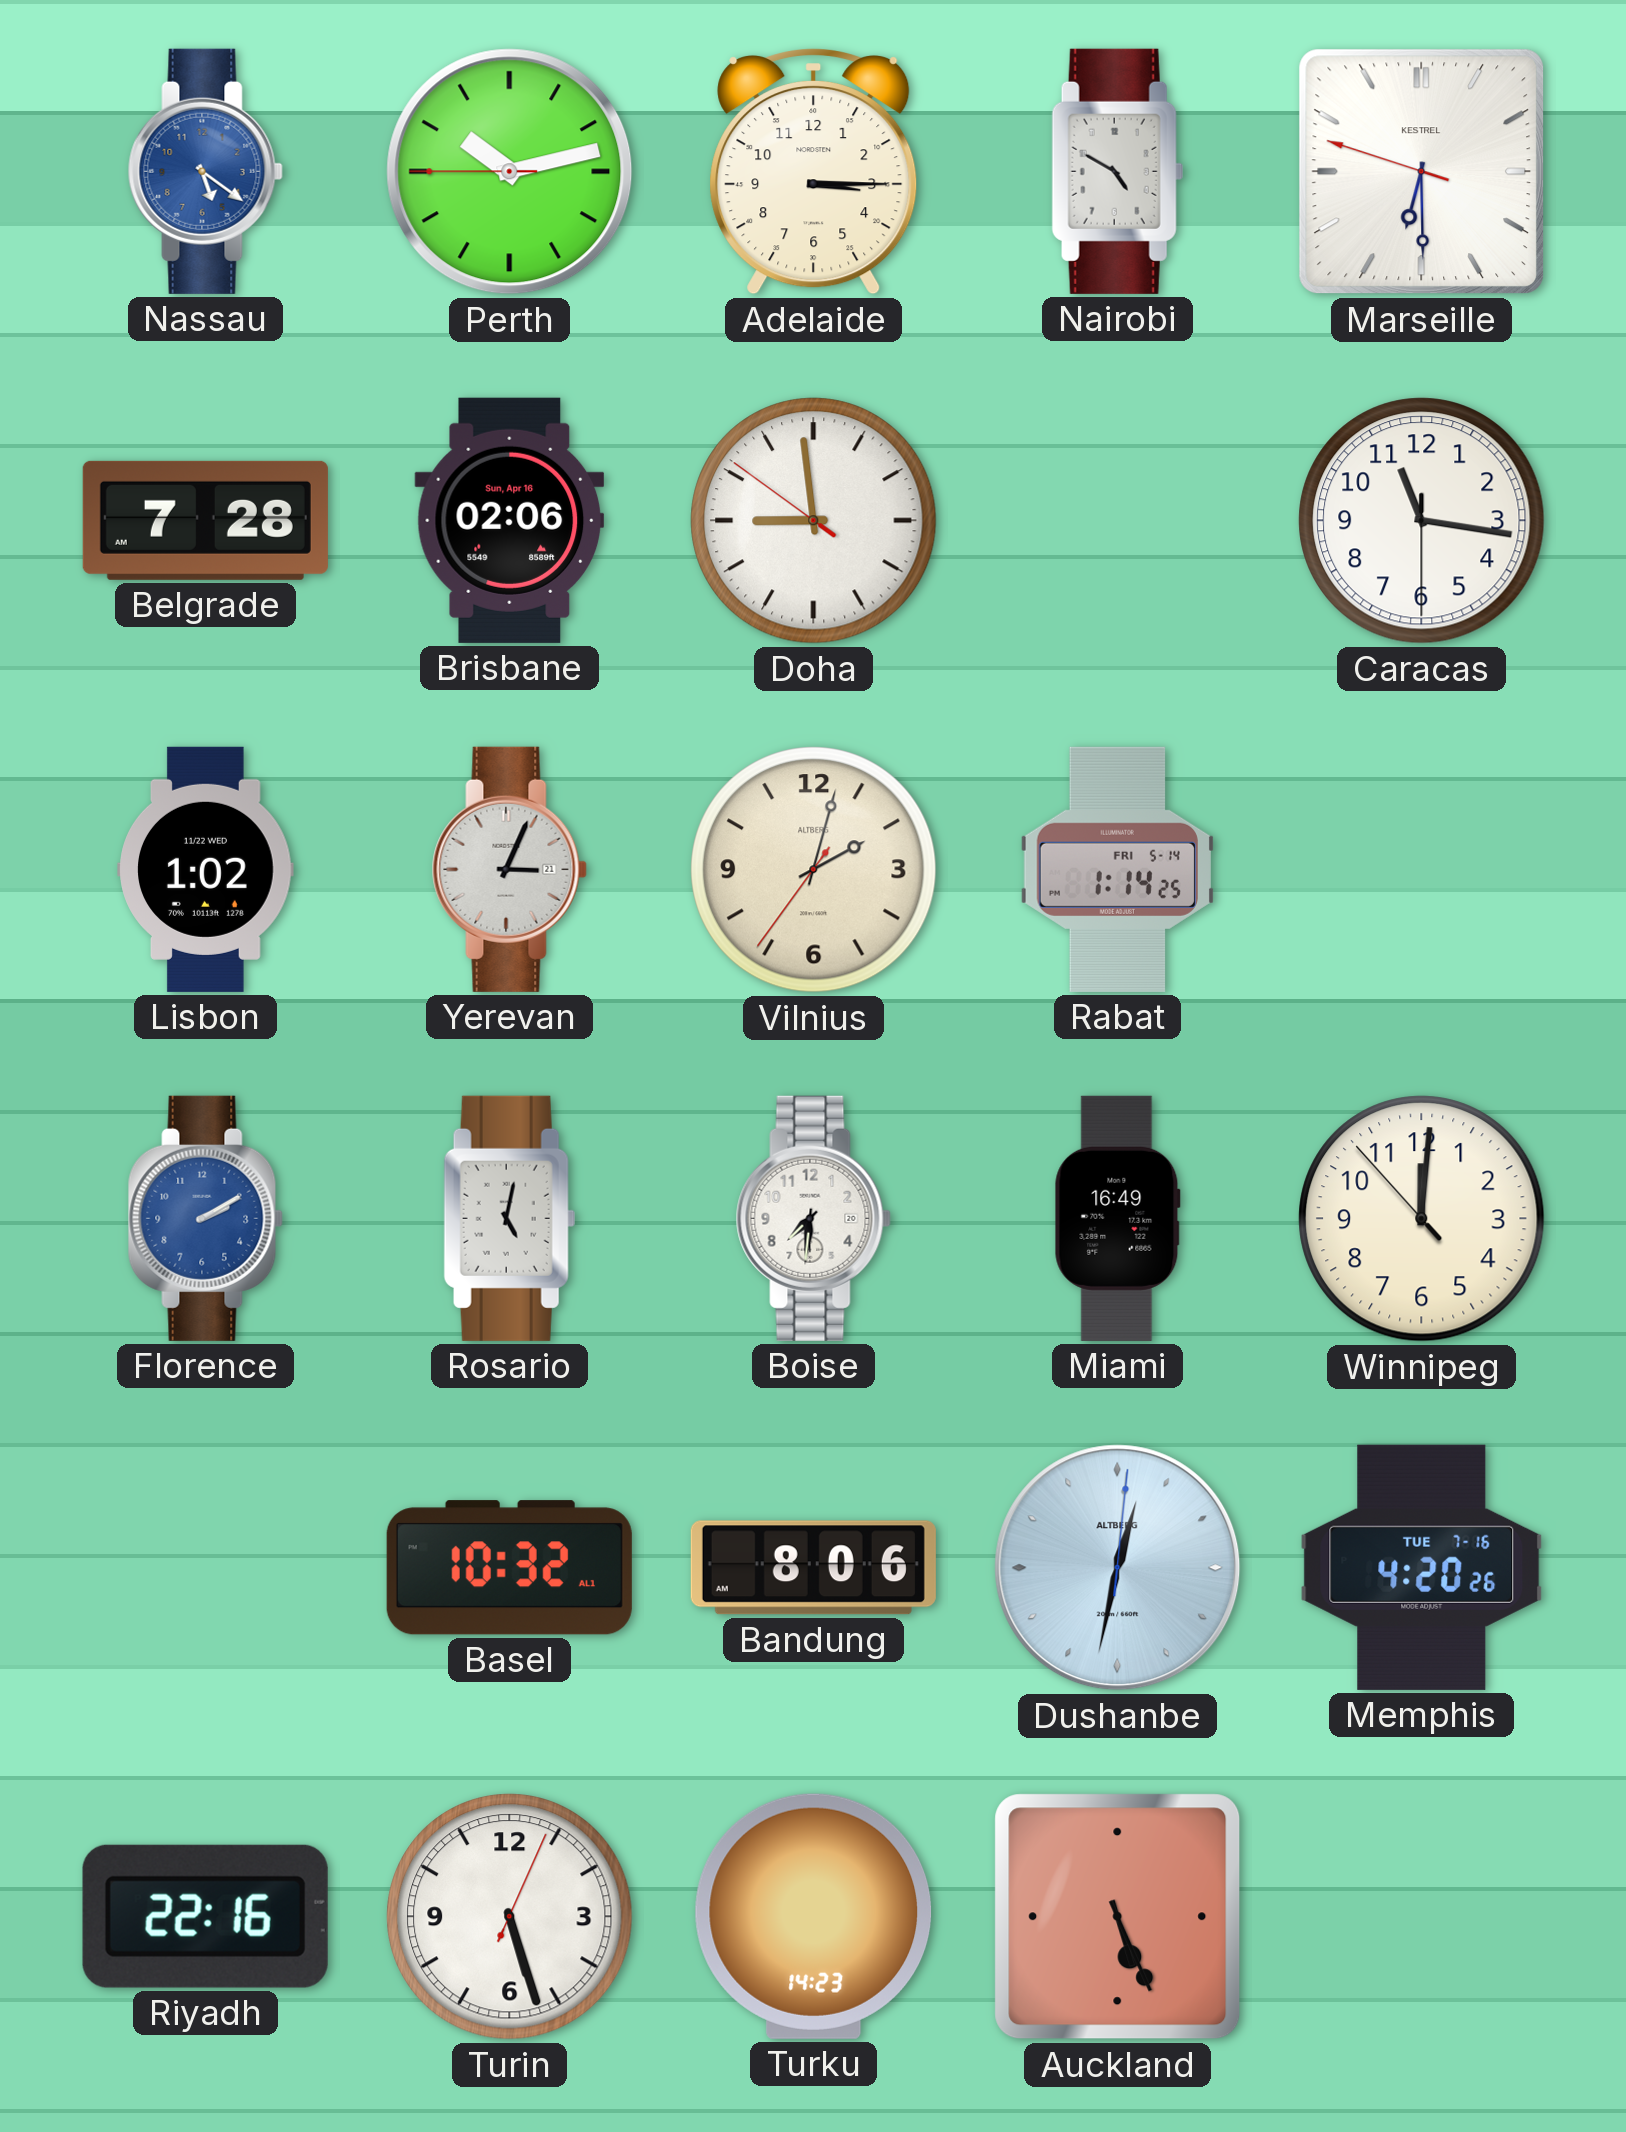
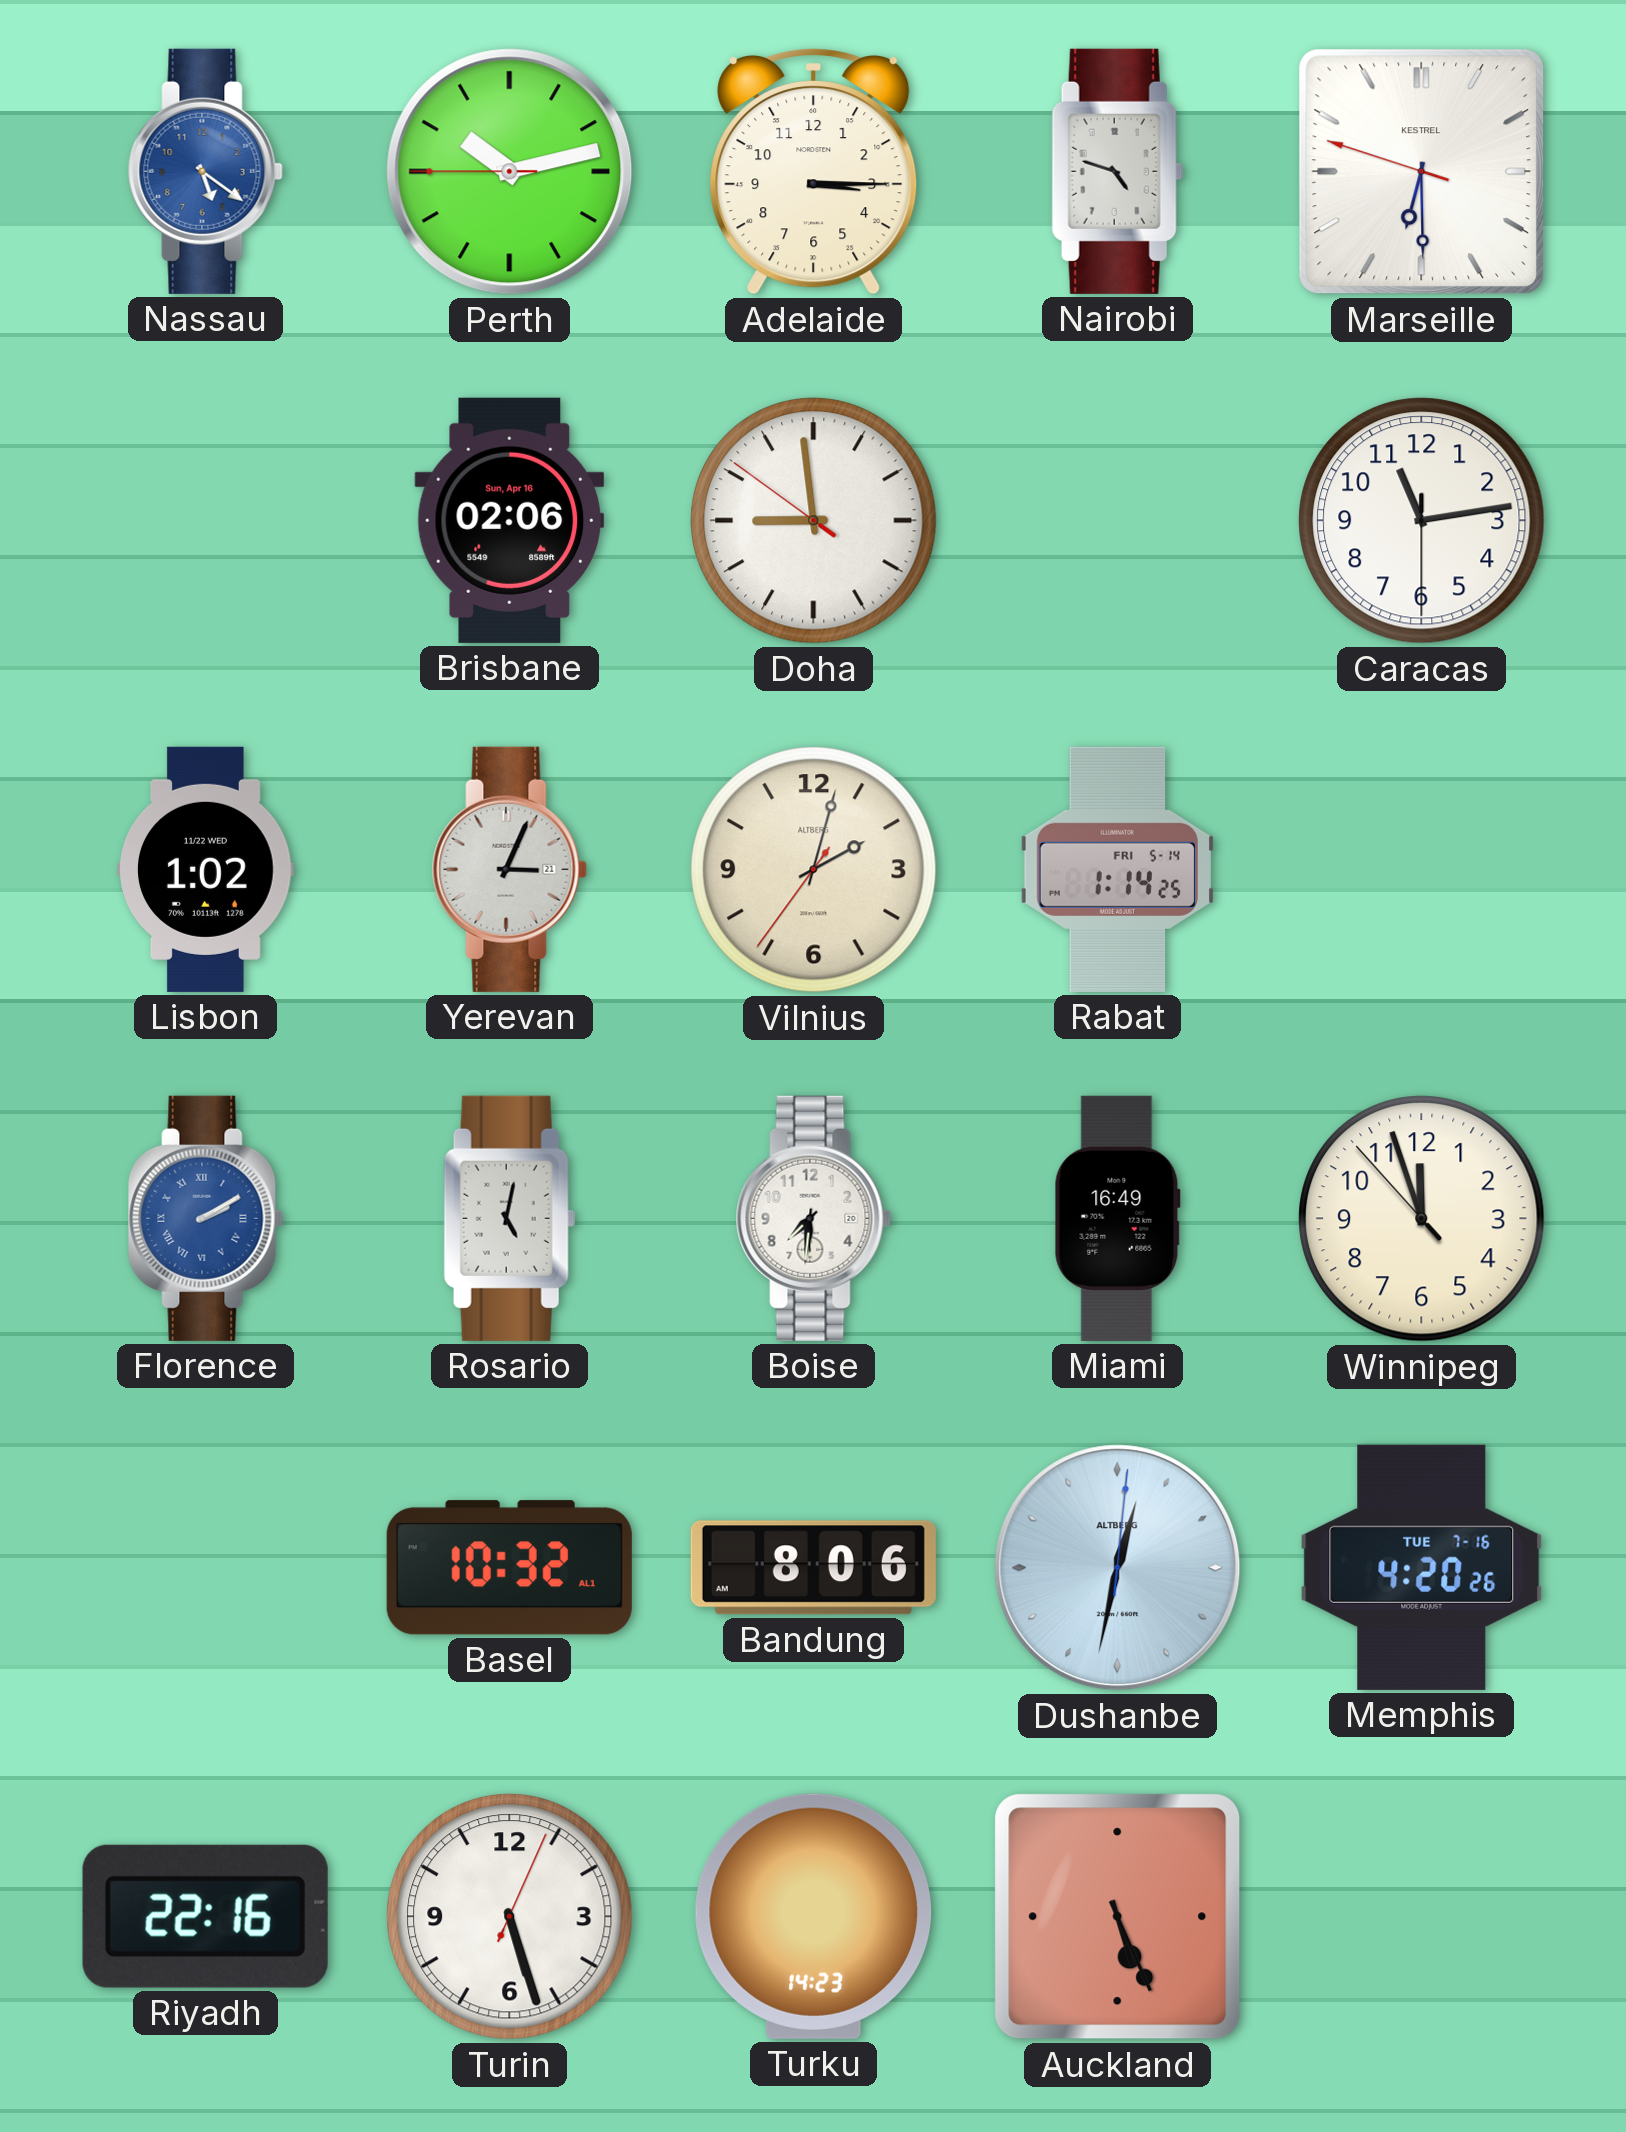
Nairobi: 4:50 -> 4:48
Belgrade: 7:28 -> none
Caracas: 11:16 -> 11:13
Florence numerals: Arabic -> Roman
Winnipeg: 12:00 -> 11:56
